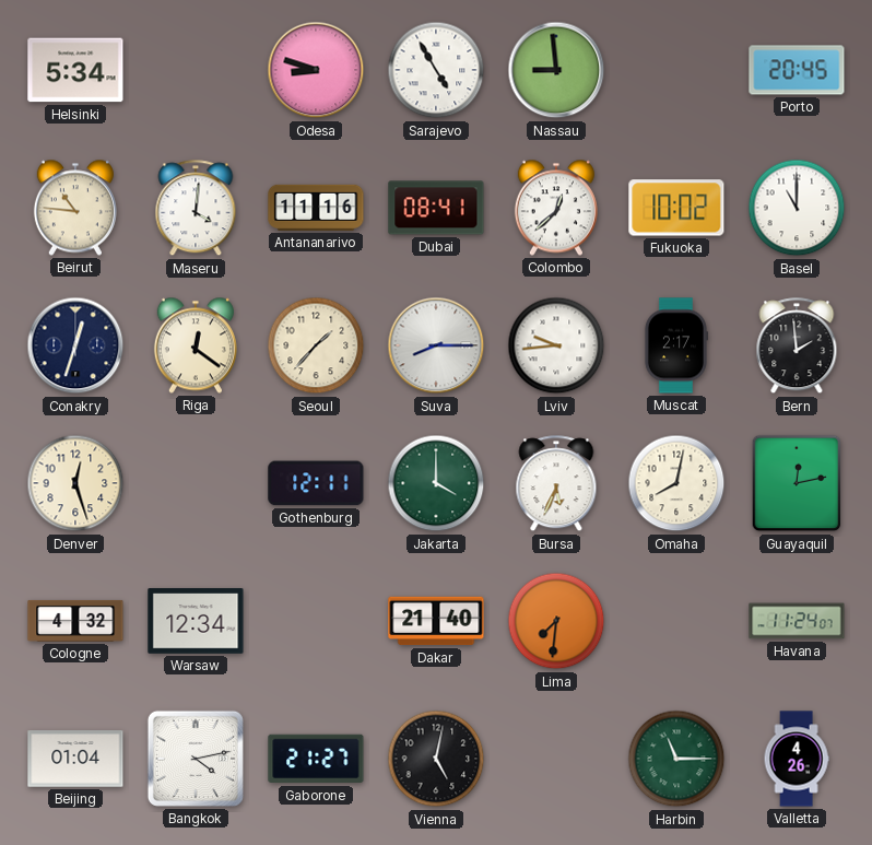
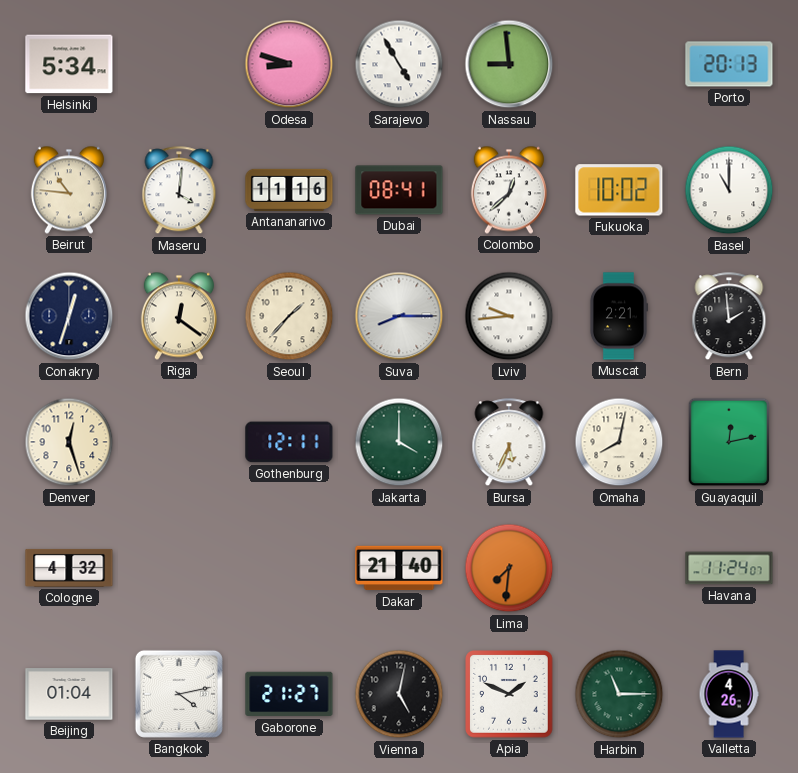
Porto: 20:45 -> 20:13
Muscat: 2:17 -> 2:21
Warsaw: 12:34 -> none
Apia: none -> 1:49
